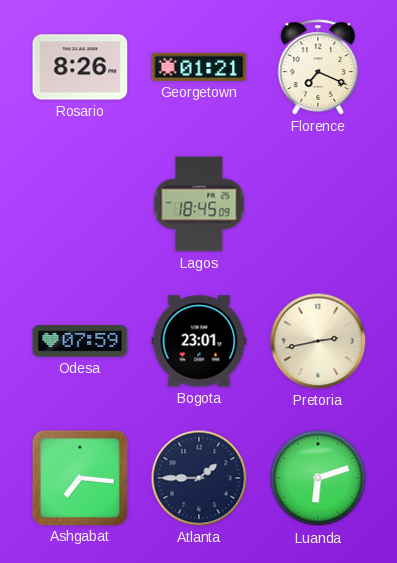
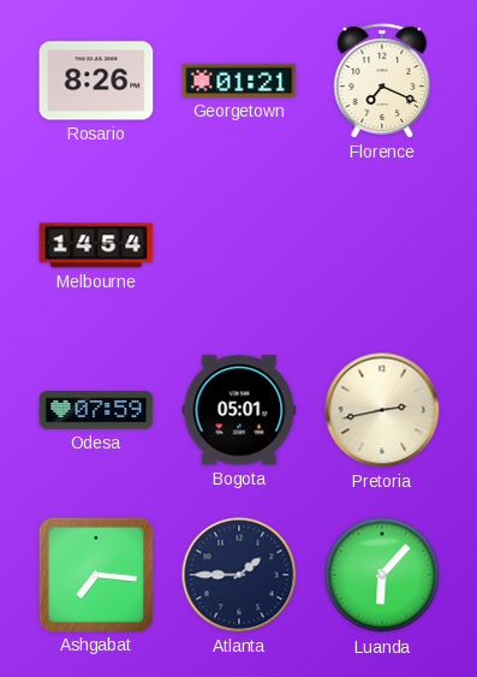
Melbourne: none -> 14:54
Lagos: 18:45 -> none
Bogota: 23:01 -> 05:01
Luanda: 6:12 -> 6:07
